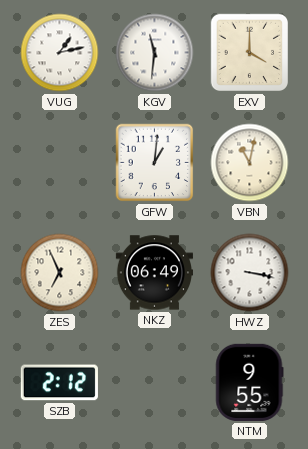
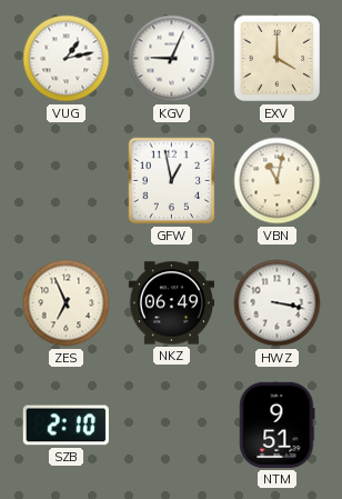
KGV: 11:31 -> 9:04
GFW: 1:01 -> 12:58
SZB: 2:12 -> 2:10
NTM: 9:55 -> 9:51
